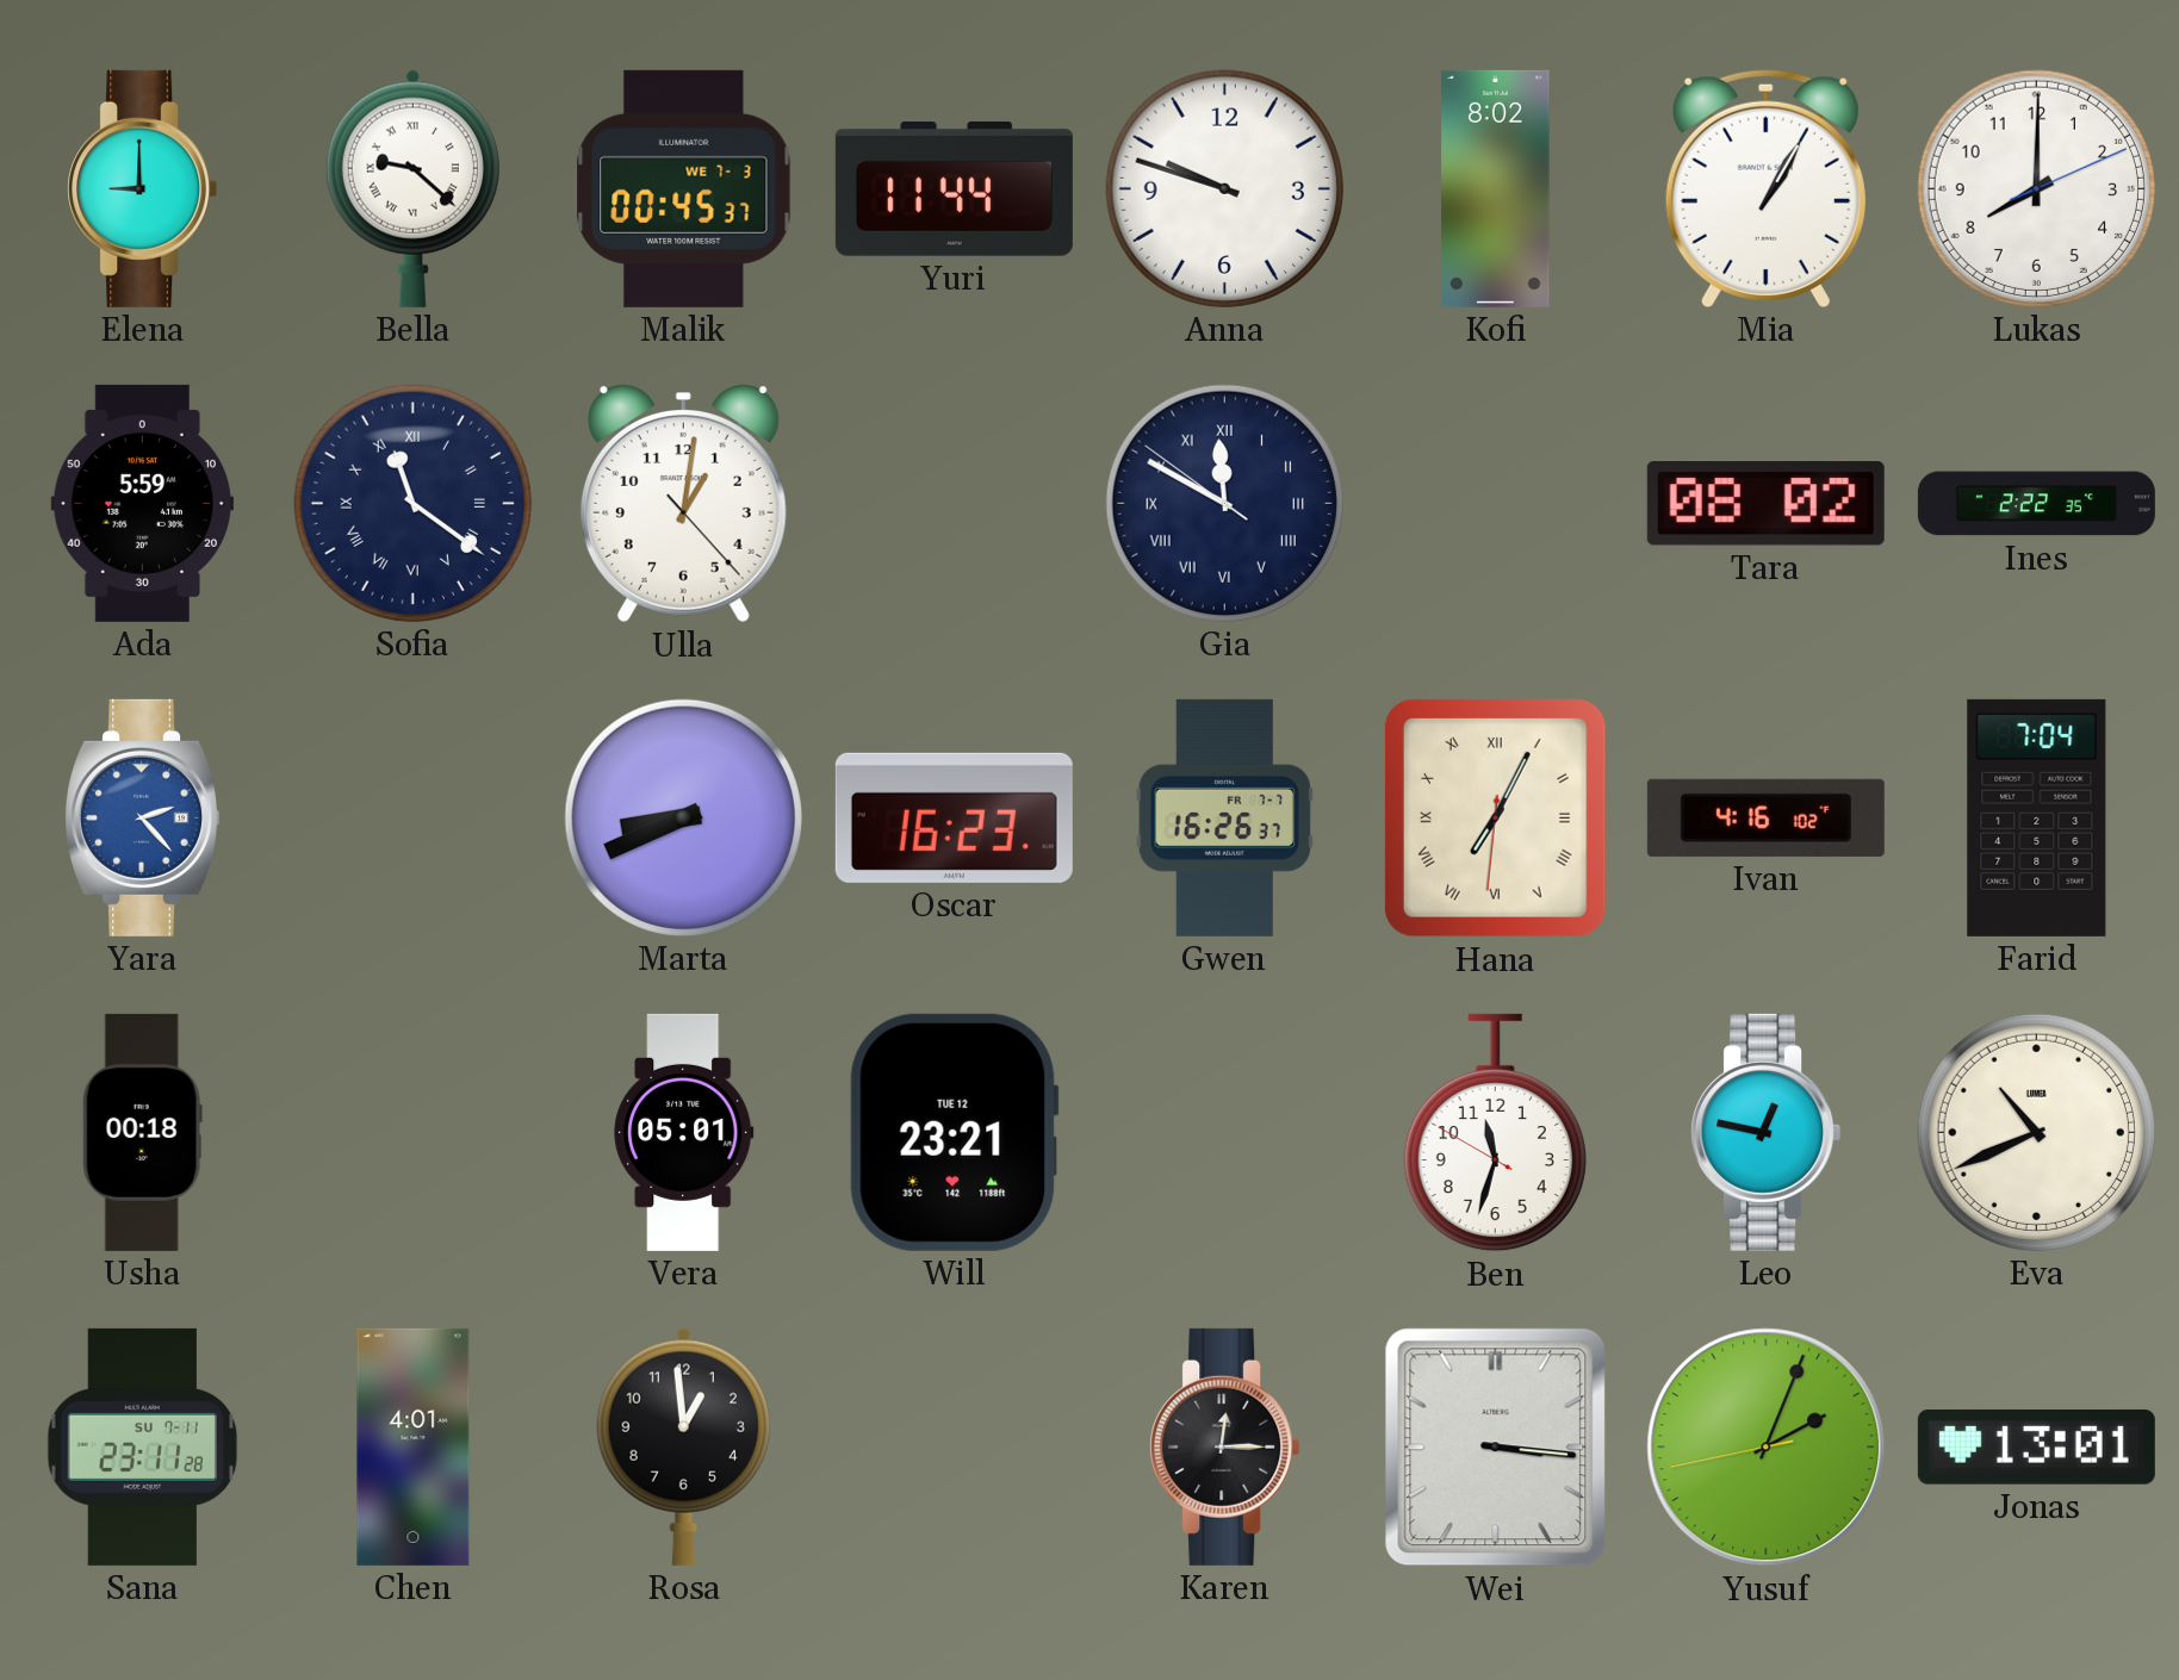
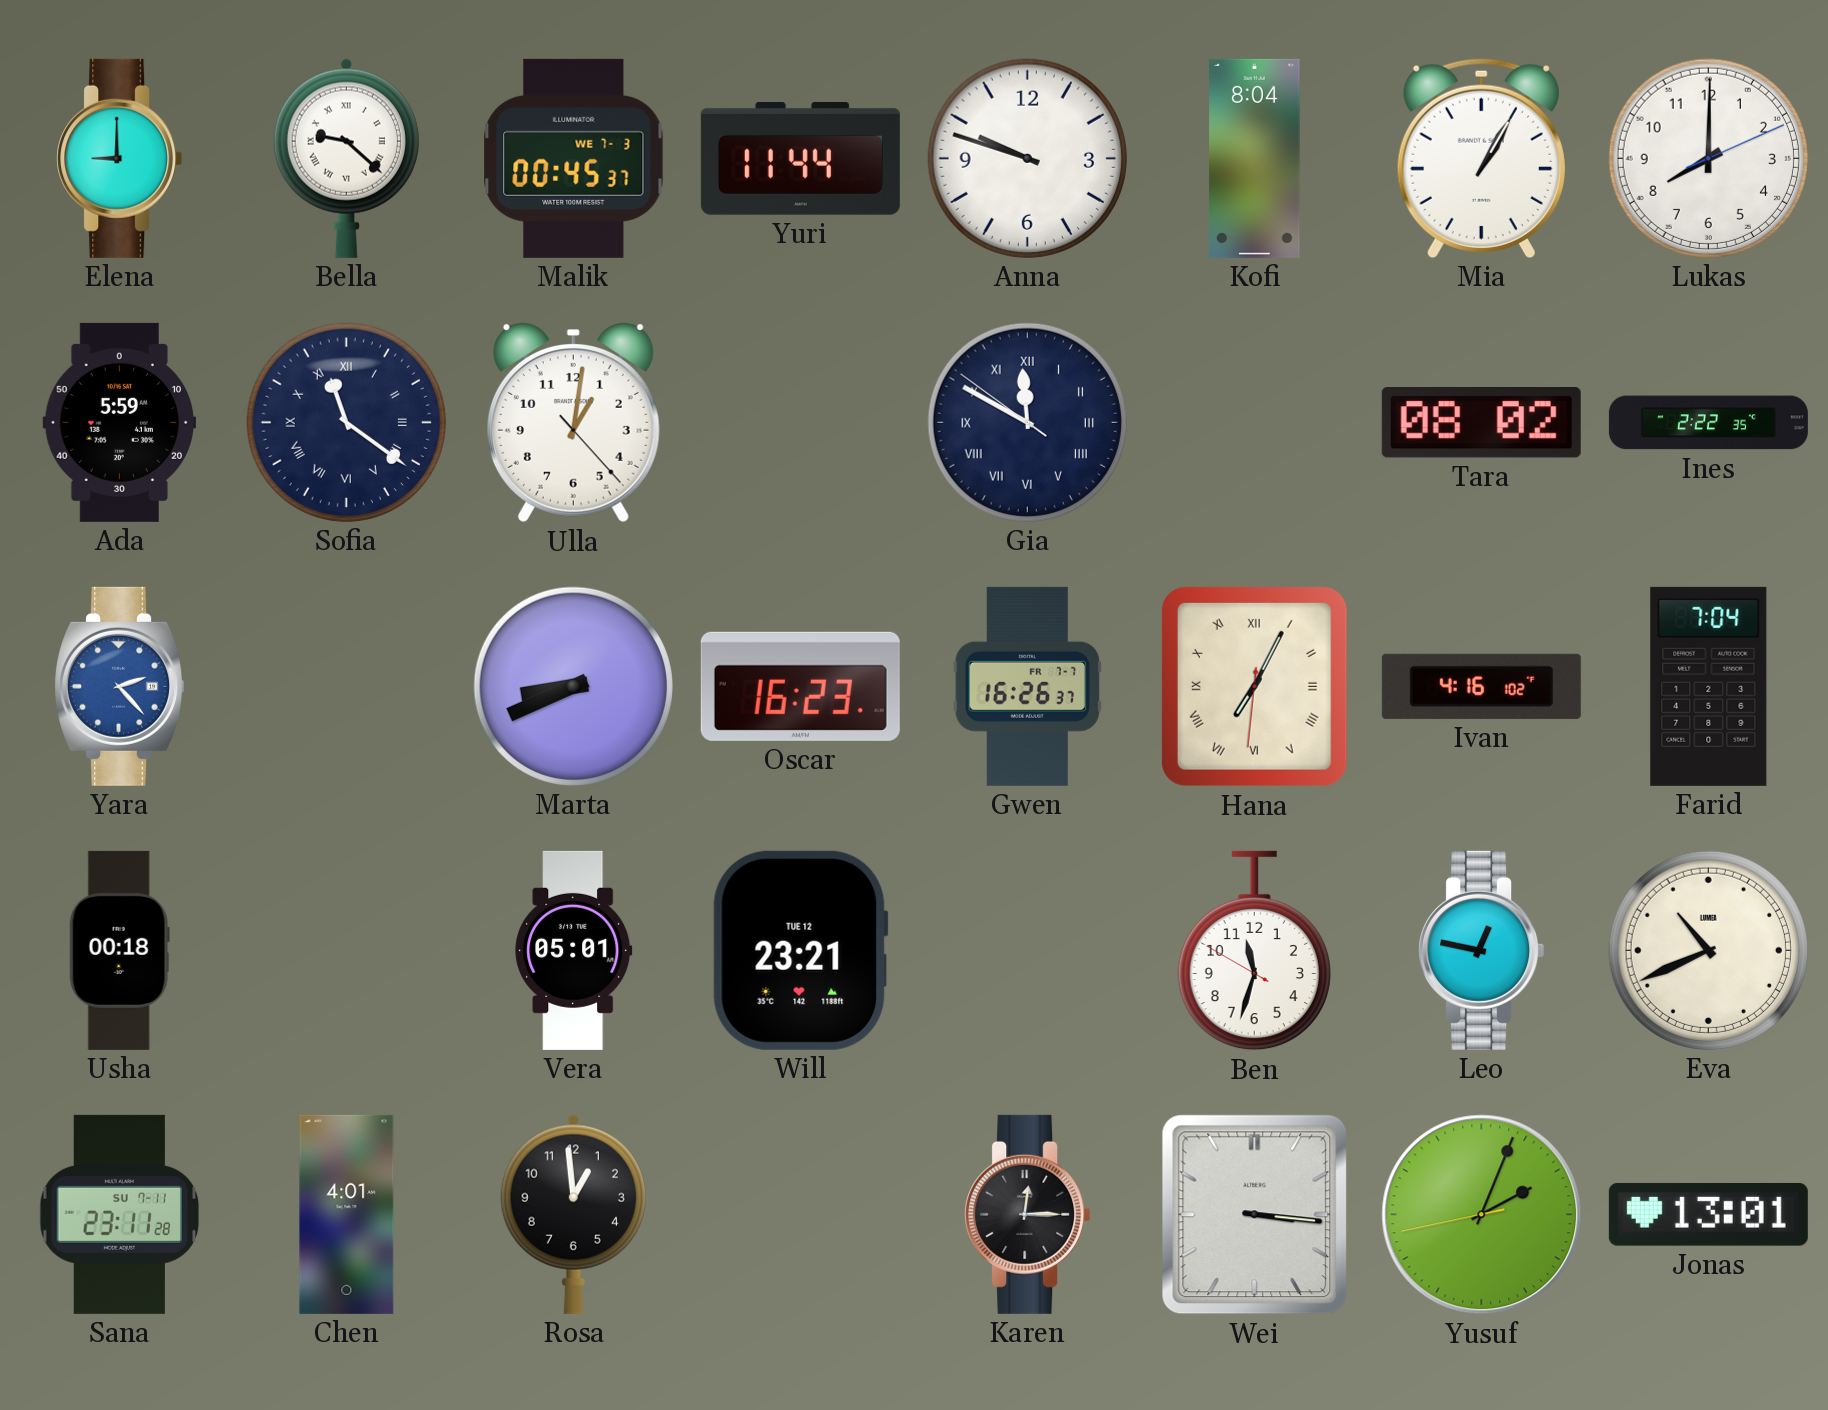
Kofi: 8:02 -> 8:04
